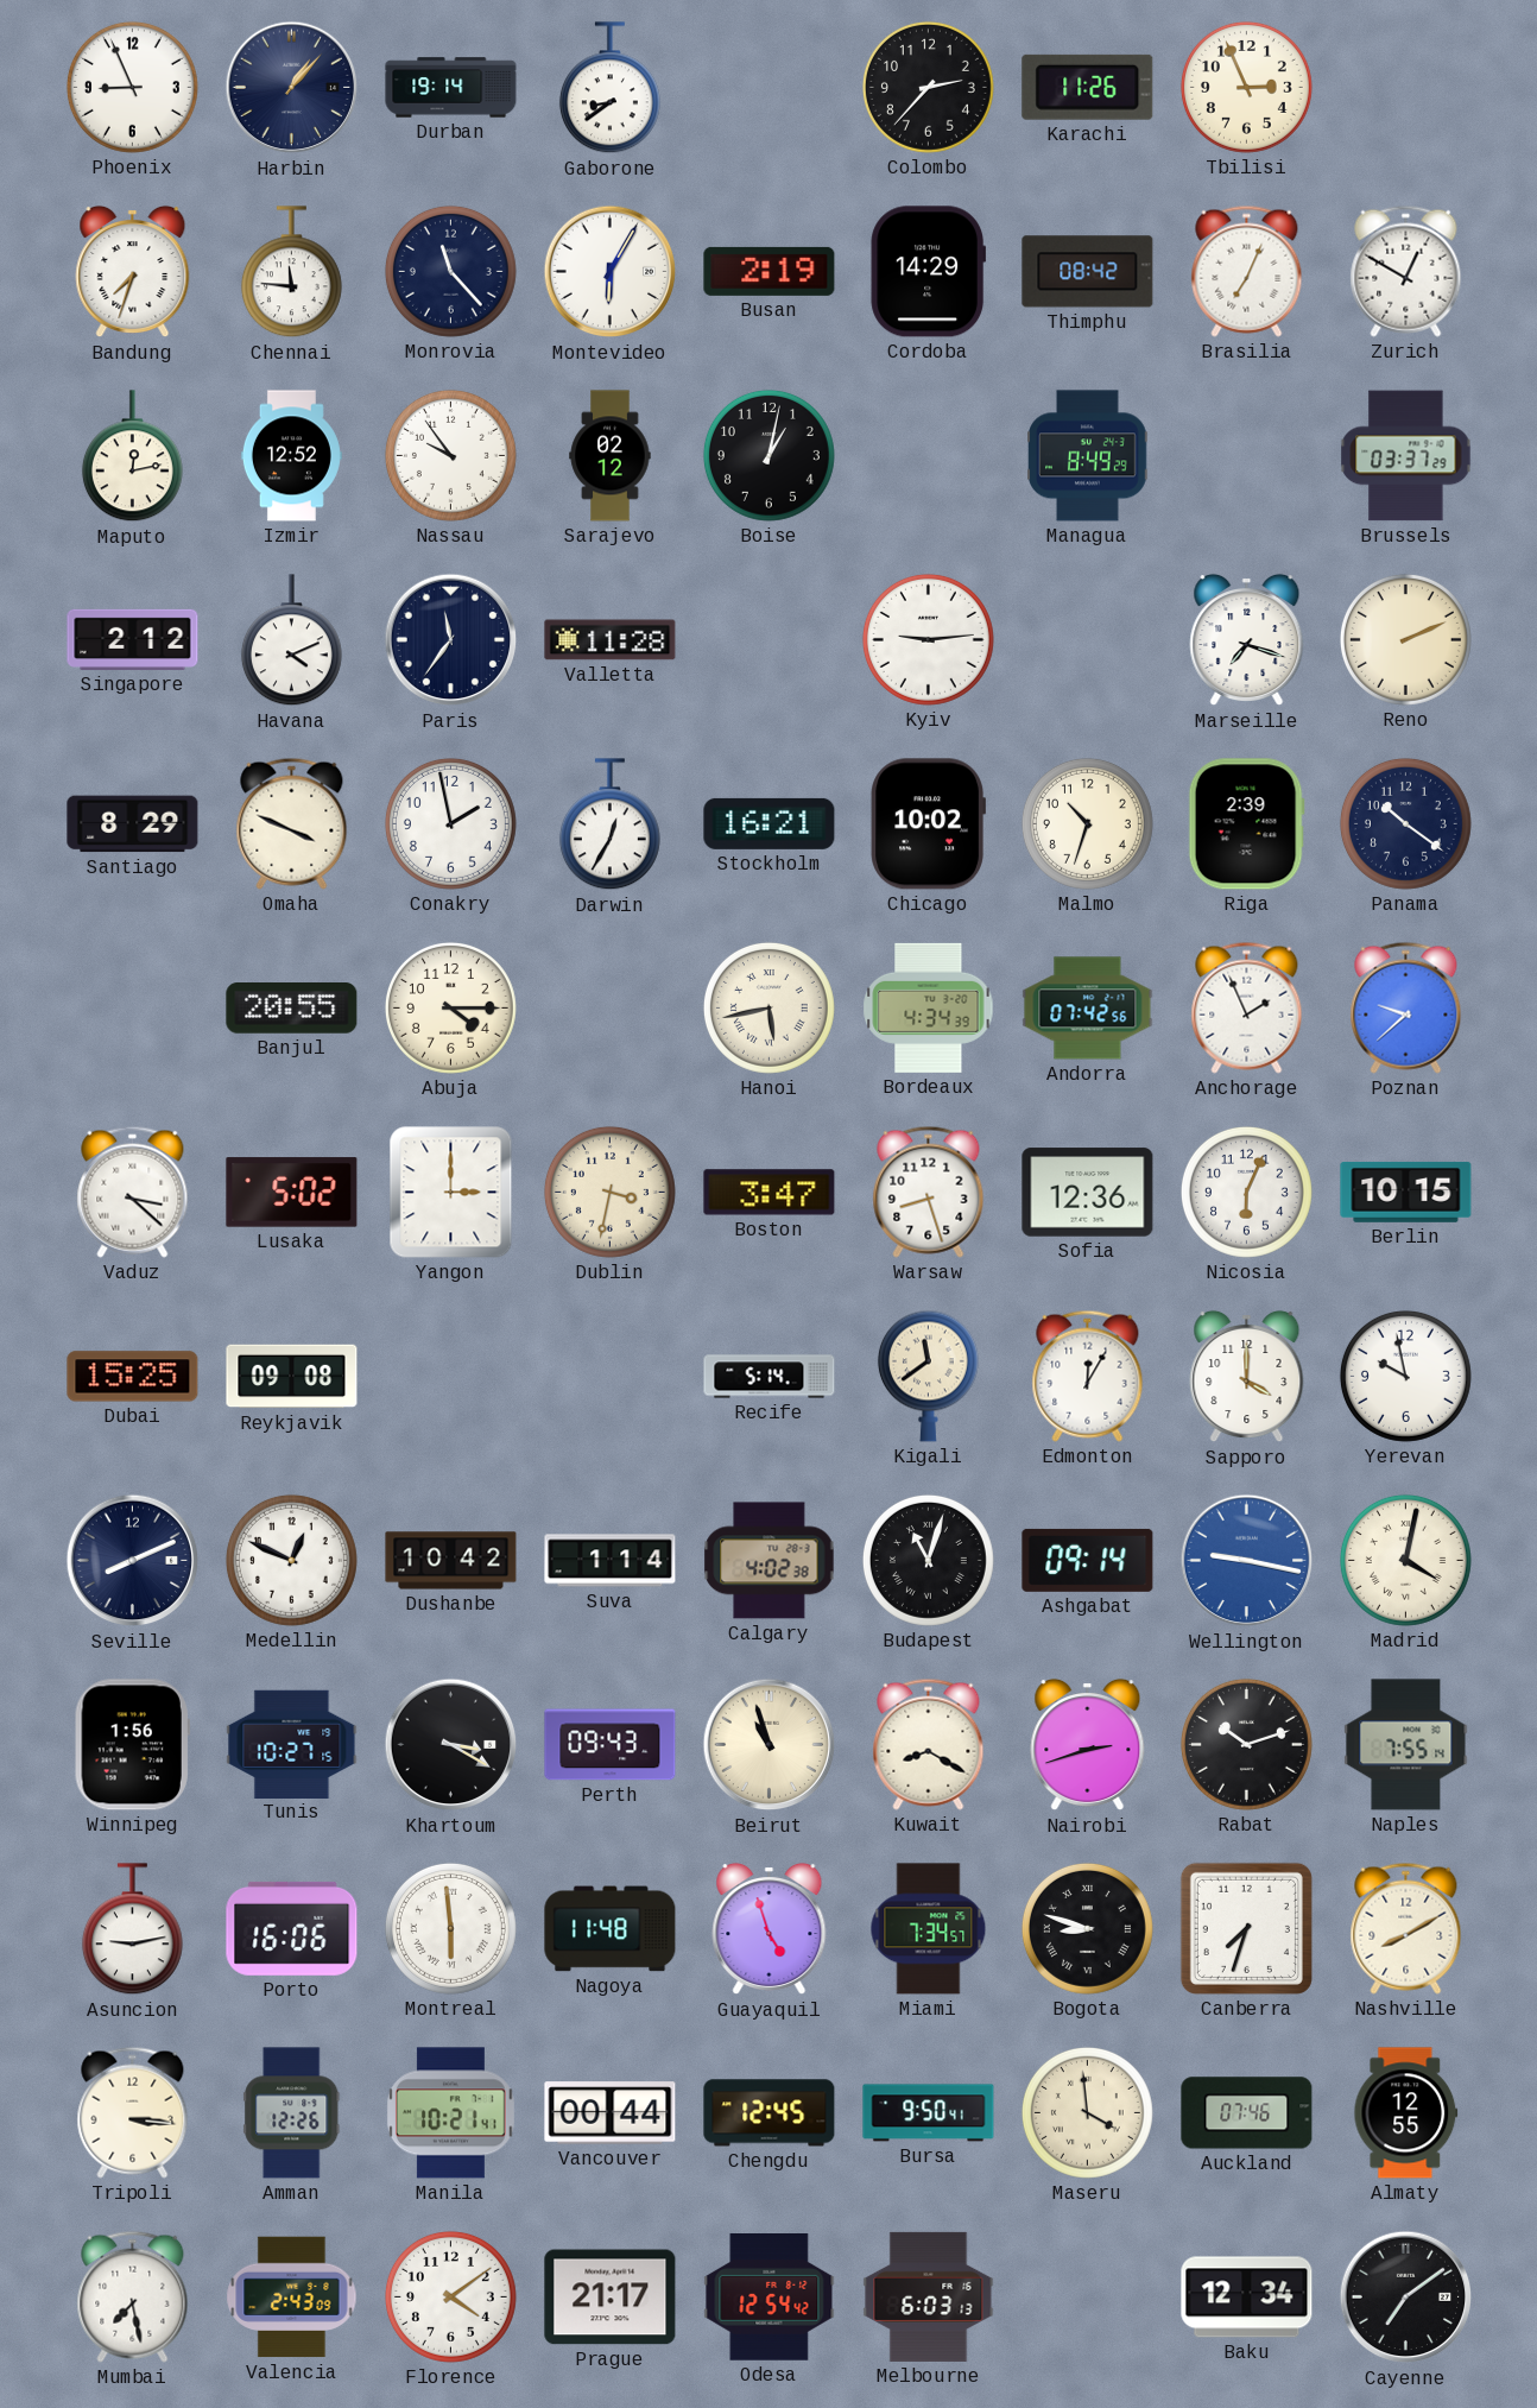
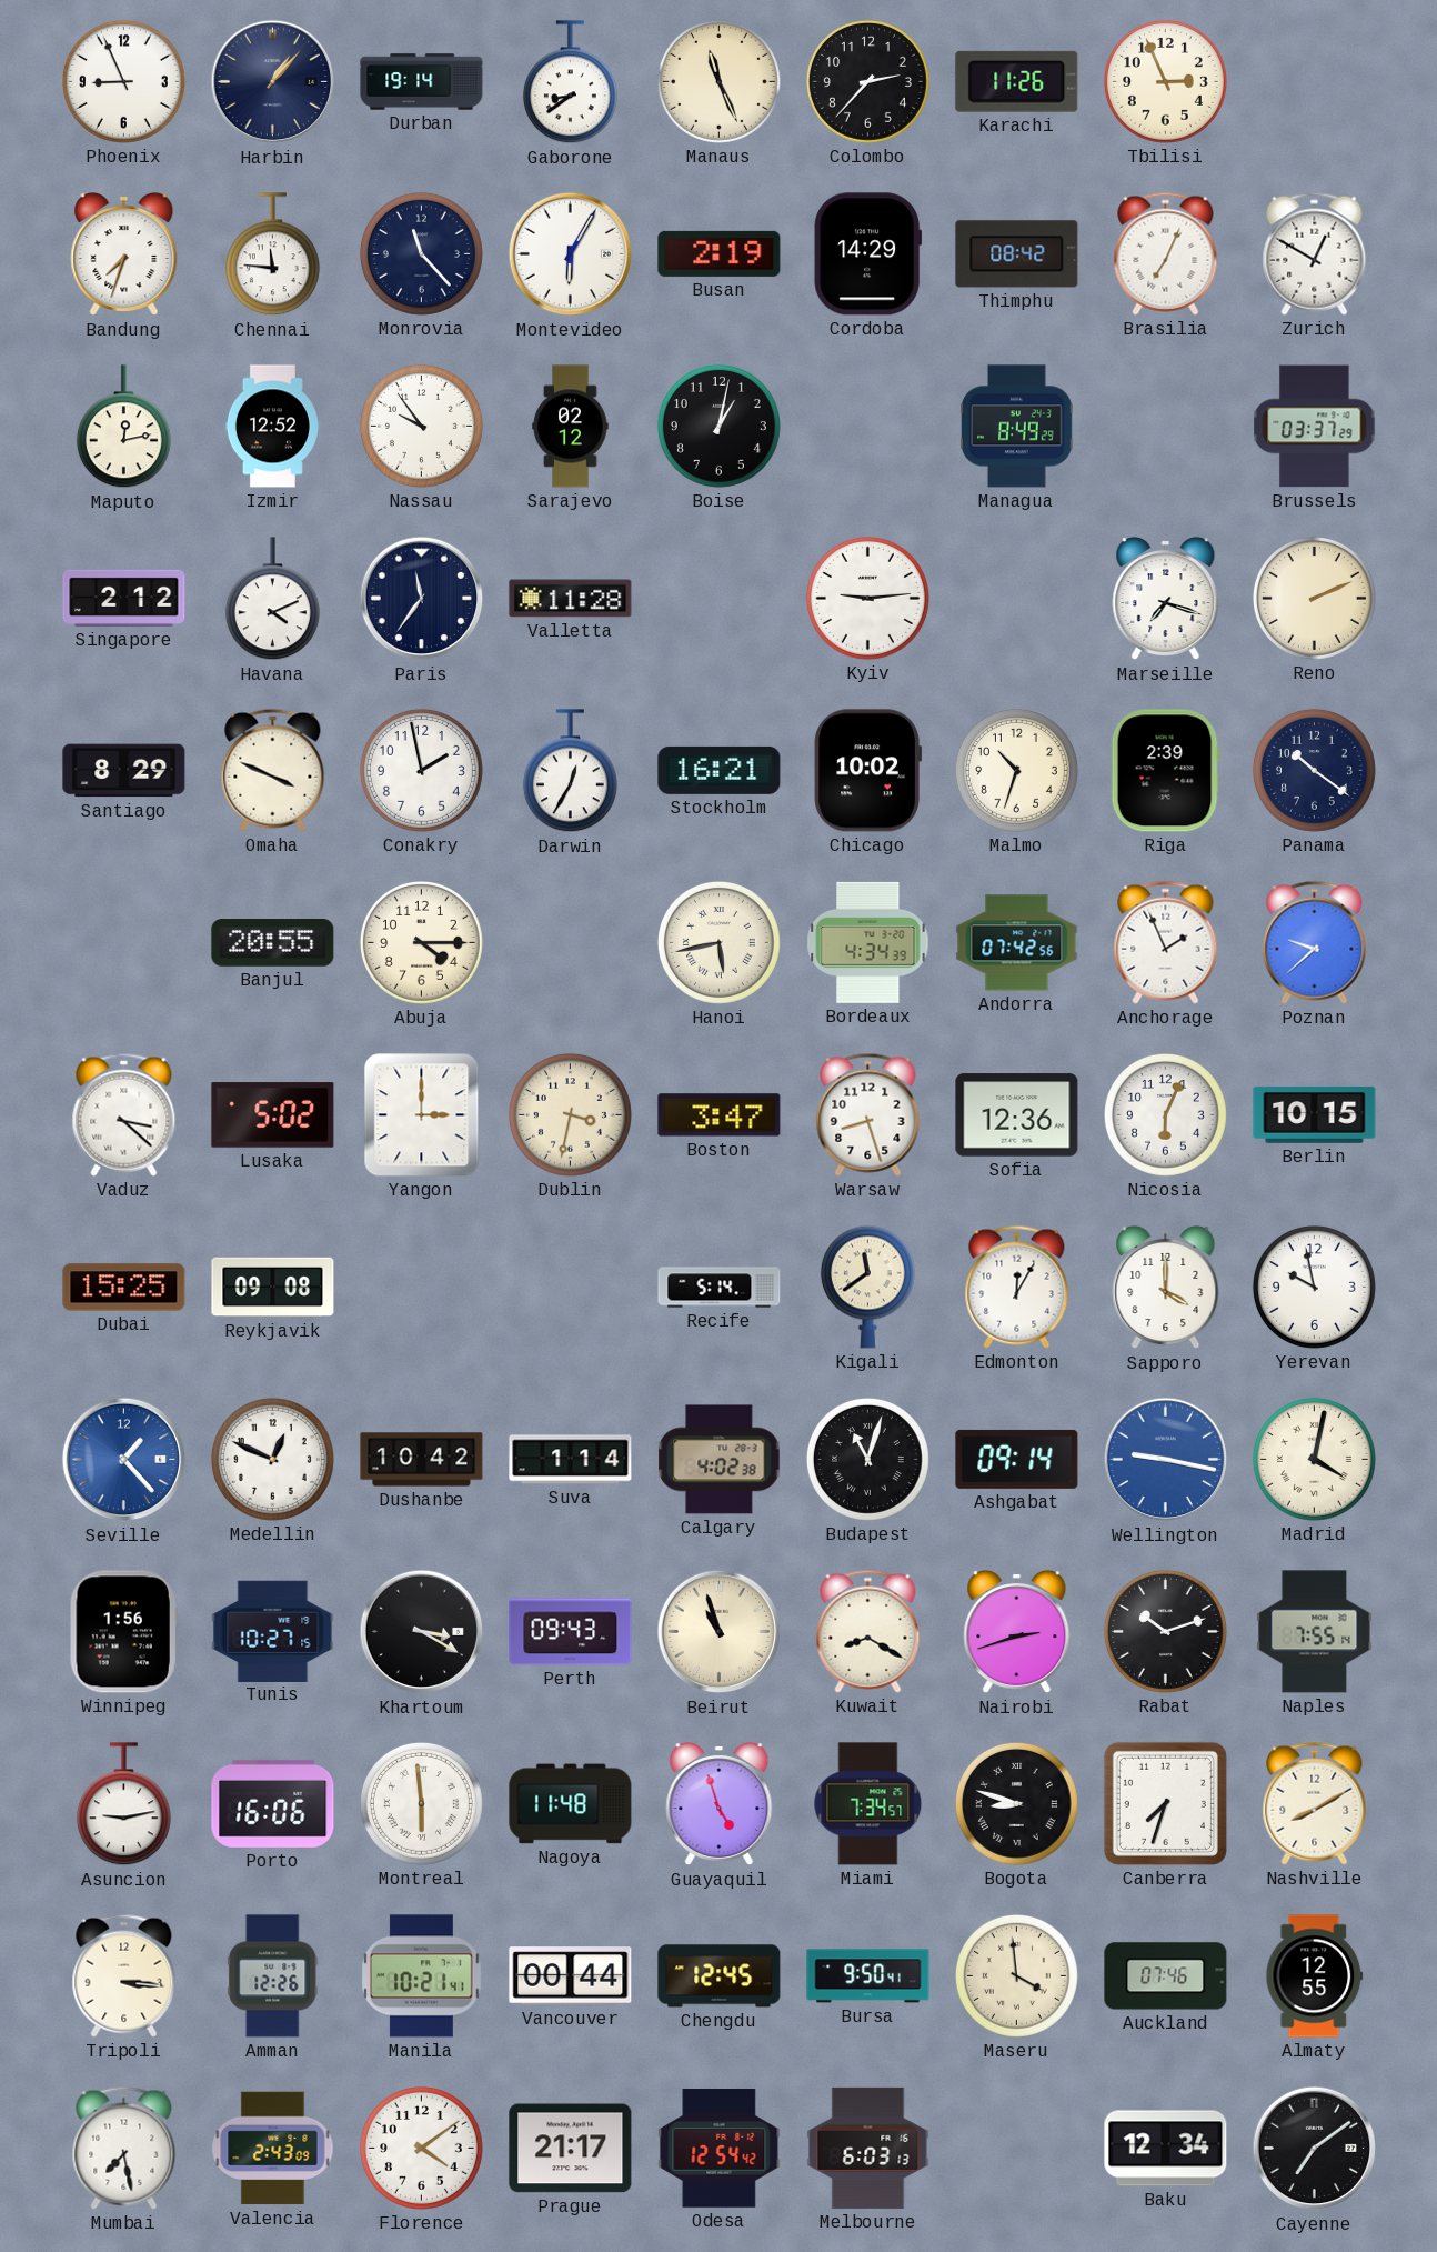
Manaus: none -> 11:26
Seville: 8:11 -> 1:23
Seville dial: navy -> blue
